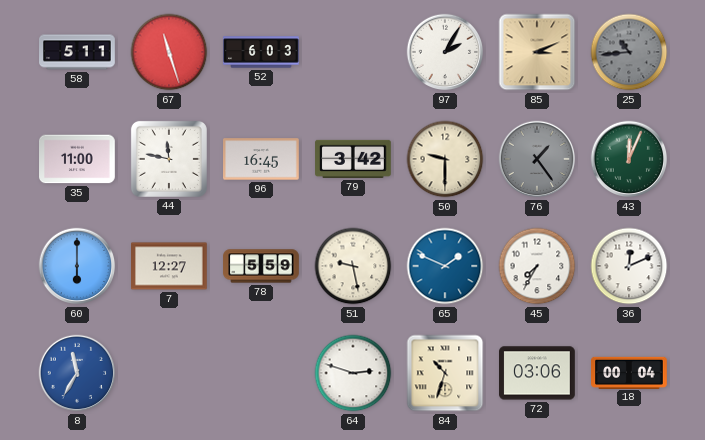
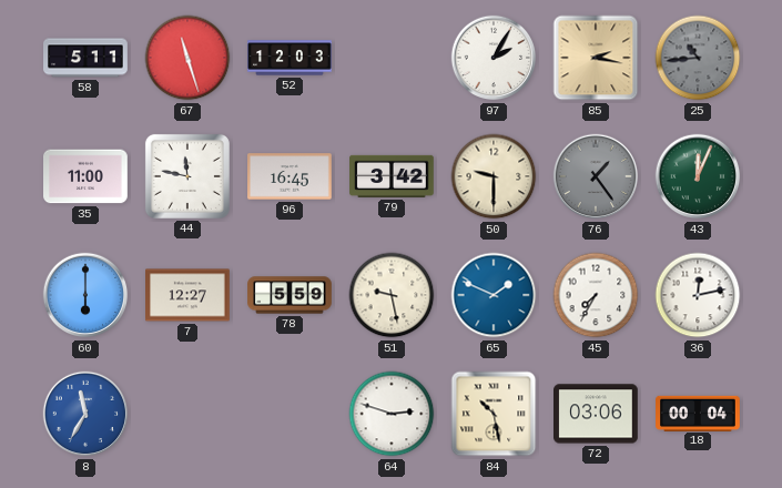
52: 6:03 -> 12:03
85: 3:11 -> 2:17
36: 12:11 -> 12:13
84: 10:33 -> 10:28
